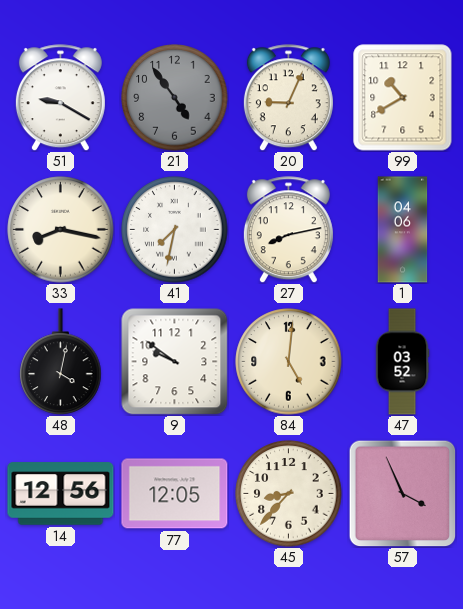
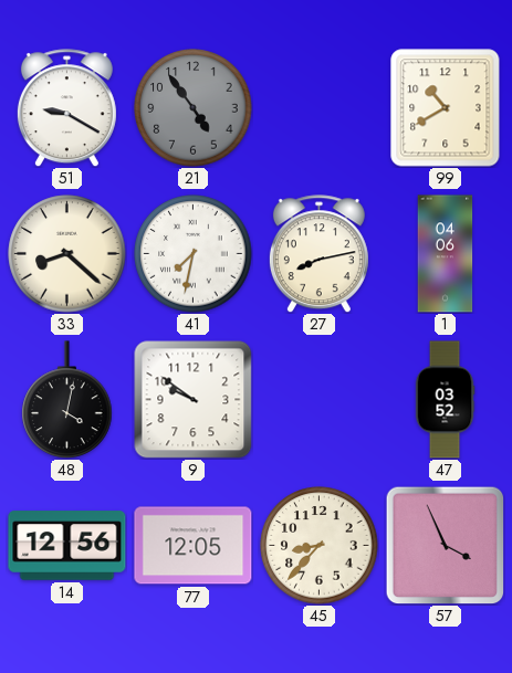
20: 9:04 -> none
33: 8:17 -> 8:22
84: 5:01 -> none
